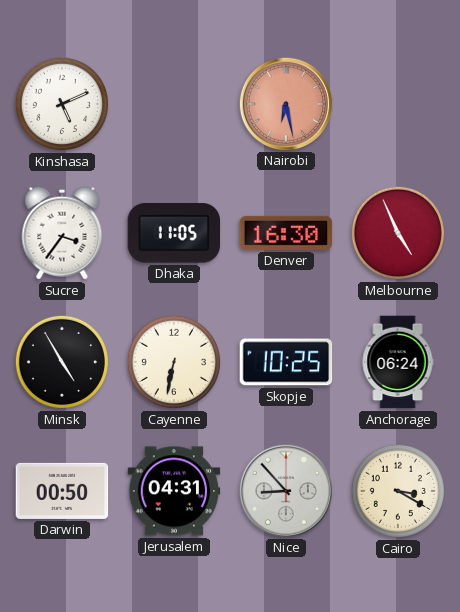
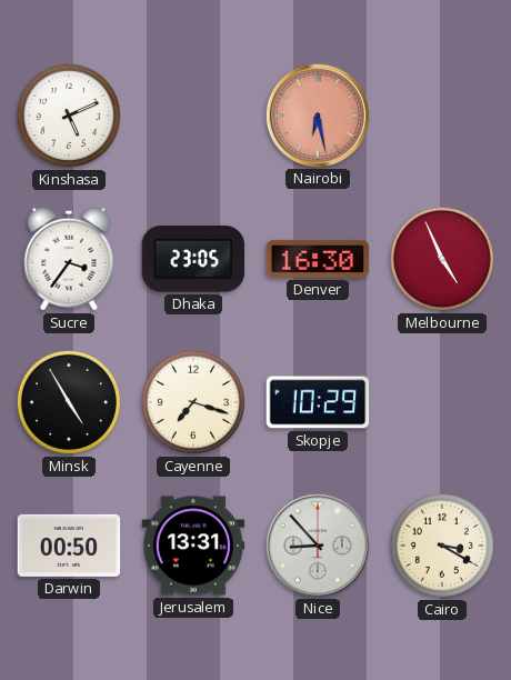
Dhaka: 11:05 -> 23:05
Cayenne: 6:32 -> 7:18
Skopje: 10:25 -> 10:29
Anchorage: 06:24 -> none
Jerusalem: 04:31 -> 13:31
